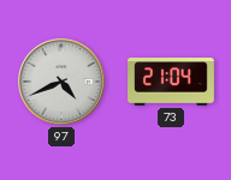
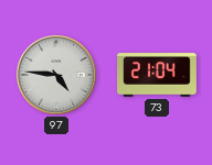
97: 4:41 -> 4:46
